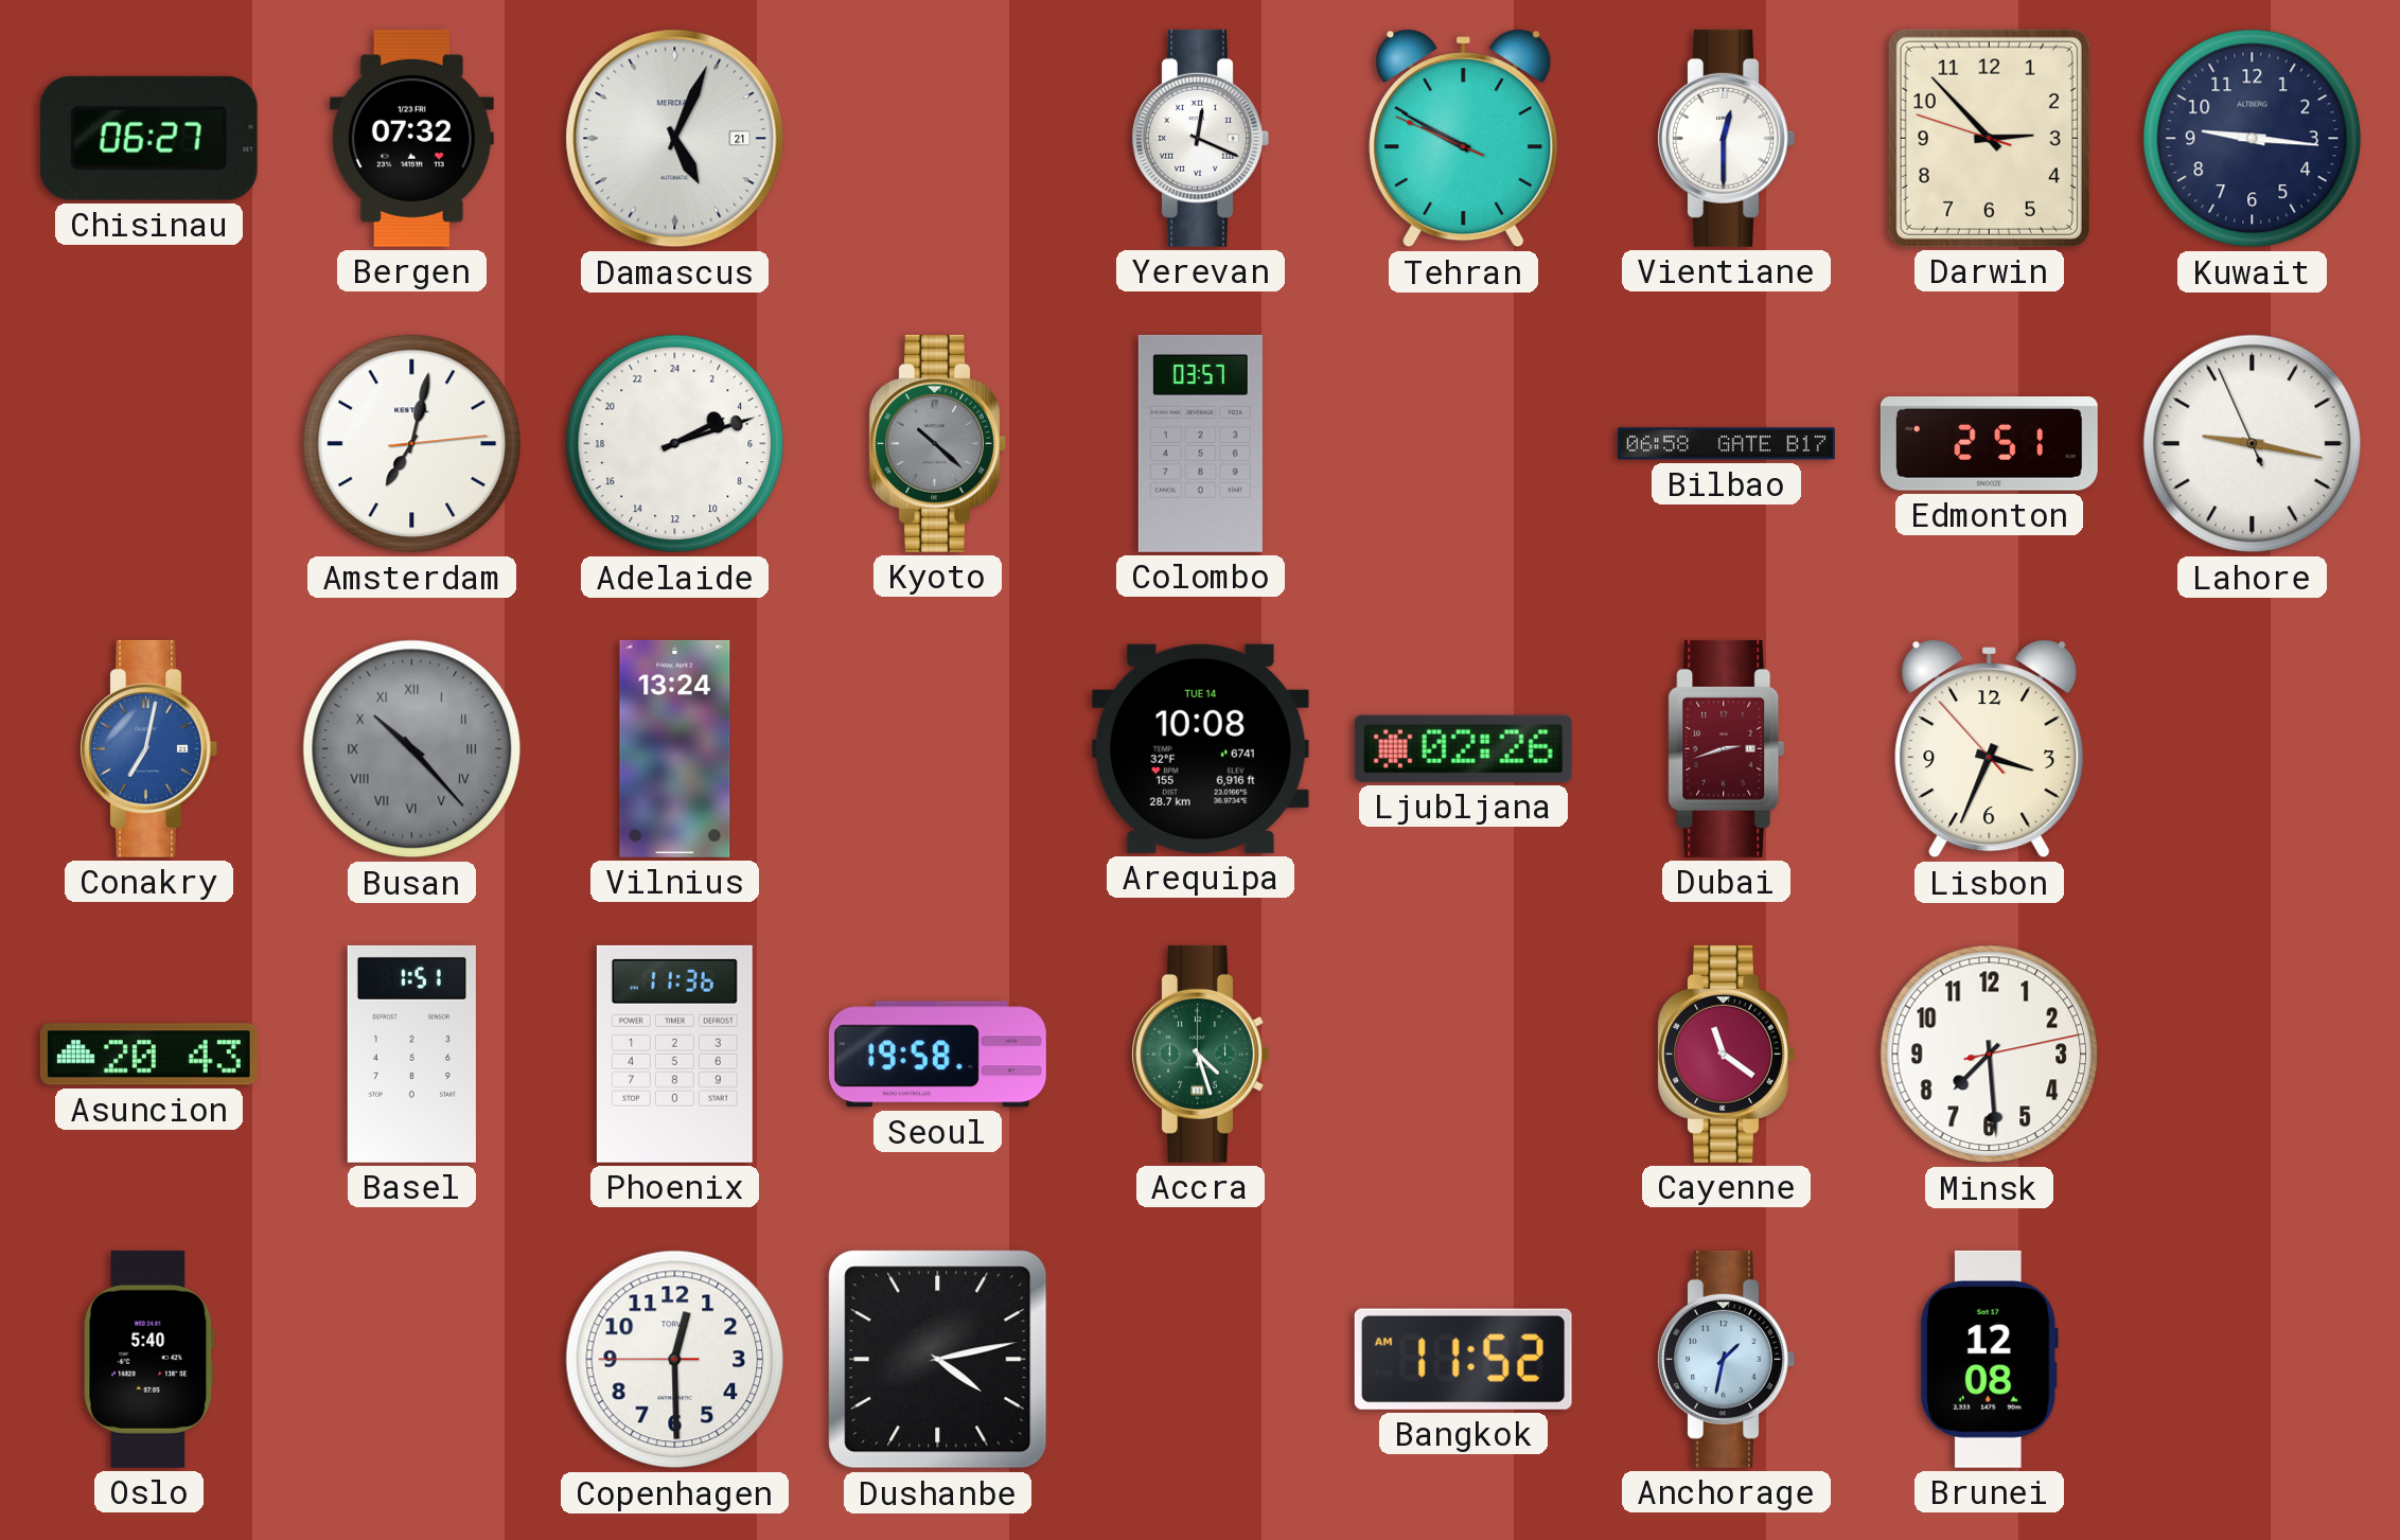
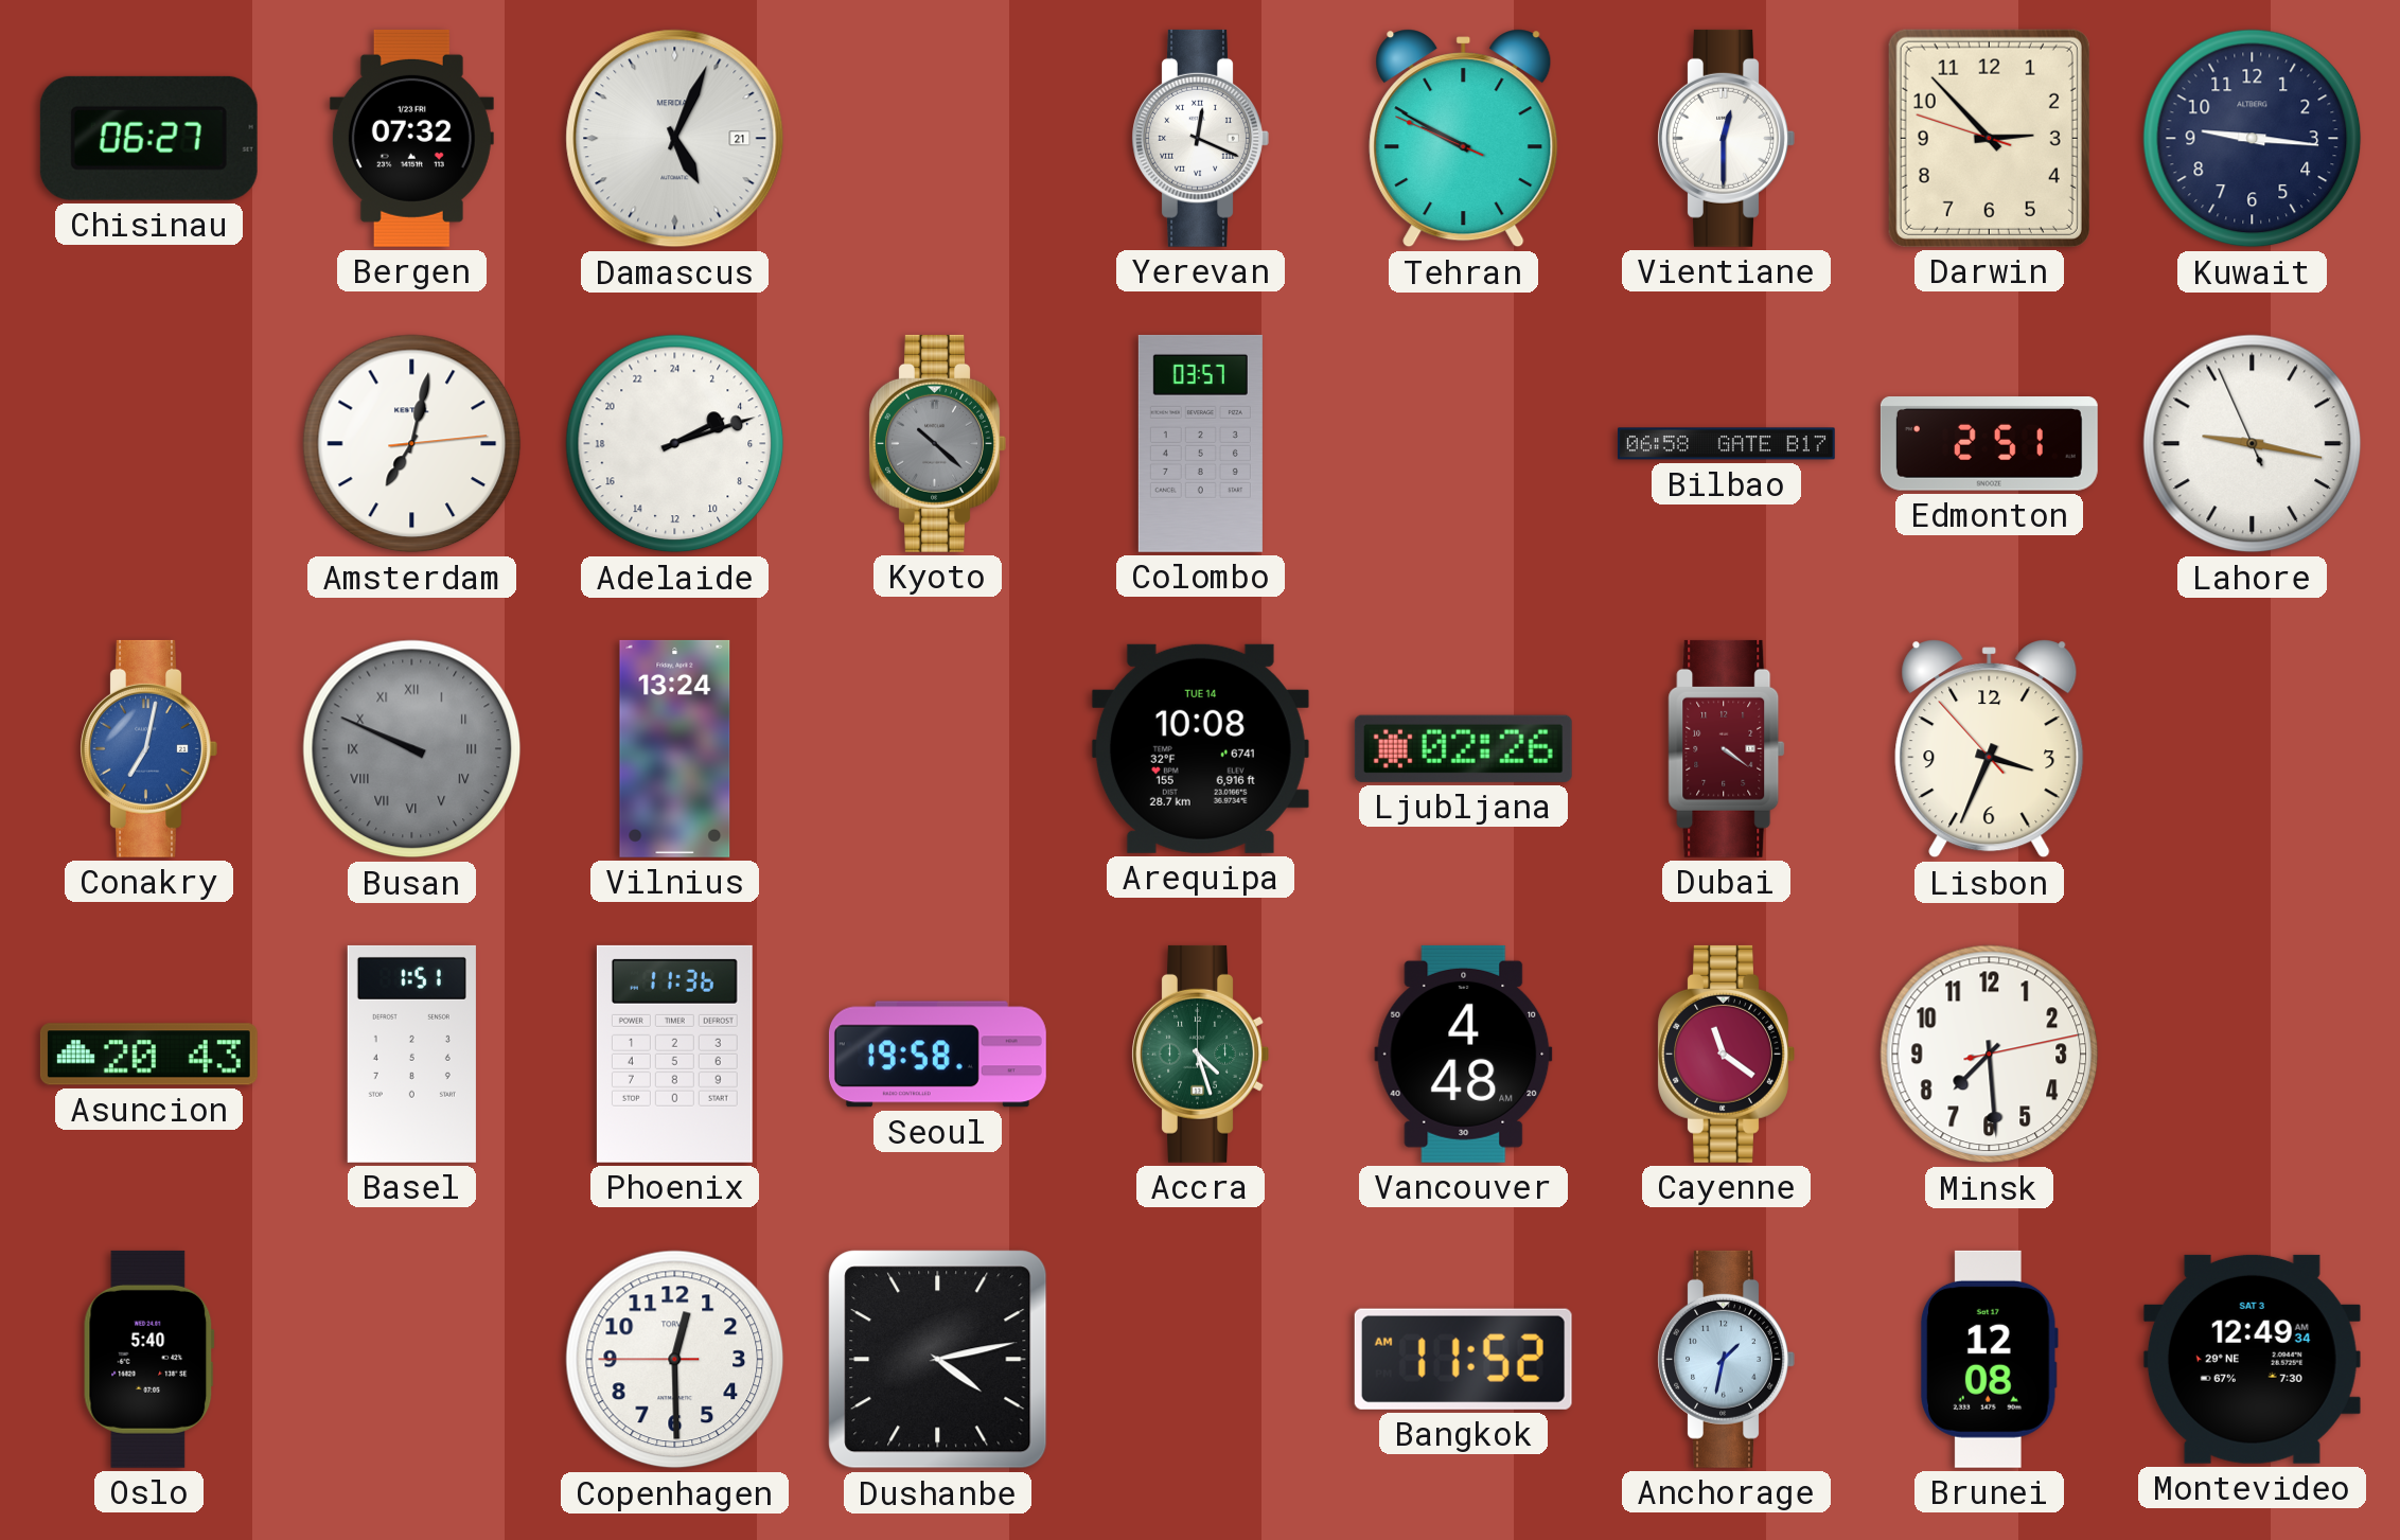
Busan: 10:23 -> 9:49
Dubai: 2:42 -> 4:21
Vancouver: none -> 4:48
Montevideo: none -> 12:49
